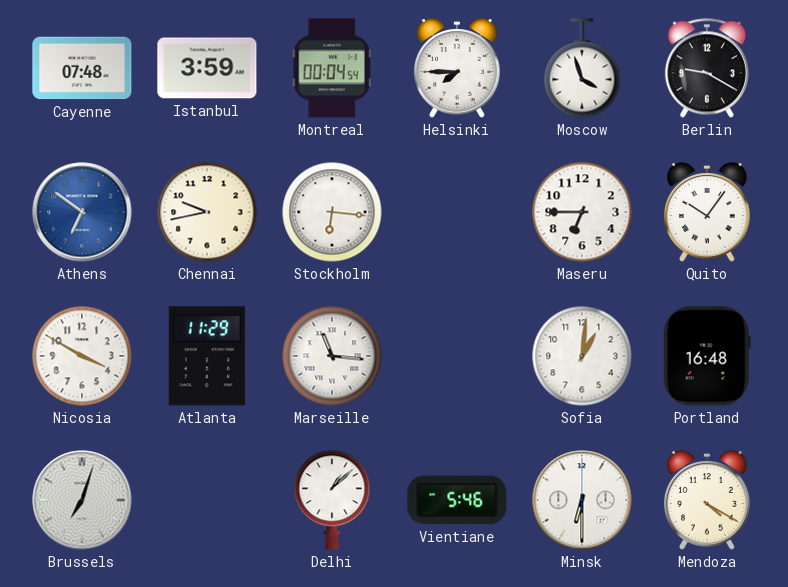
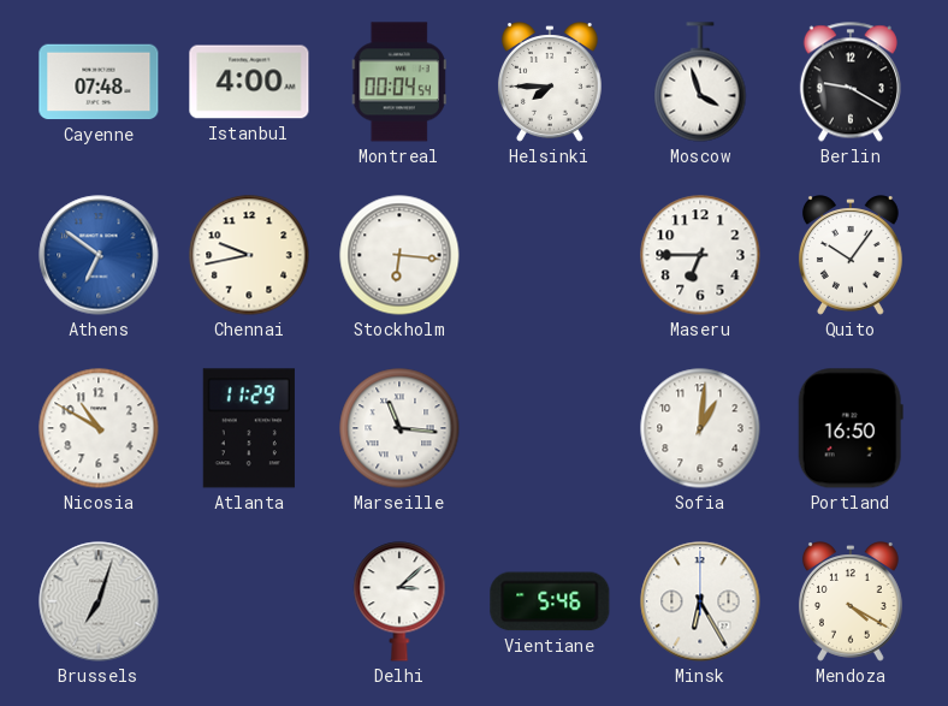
Istanbul: 3:59 -> 4:00
Nicosia: 3:50 -> 10:50
Portland: 16:48 -> 16:50
Delhi: 1:08 -> 3:08
Minsk: 6:30 -> 6:25
